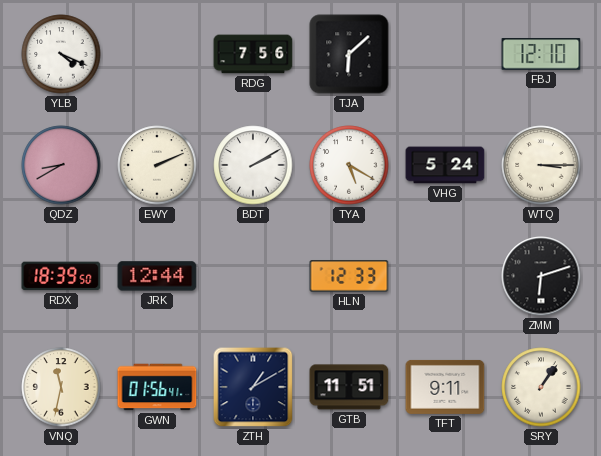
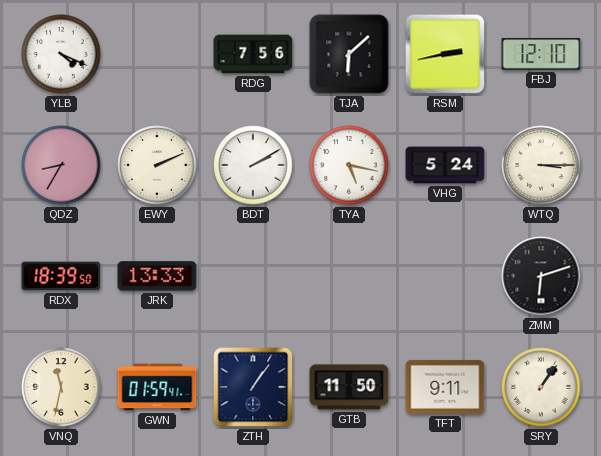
RSM: none -> 2:43
QDZ: 8:40 -> 8:35
TYA: 5:20 -> 5:17
JRK: 12:44 -> 13:33
HLN: 12:33 -> none
GWN: 01:56 -> 01:59
ZTH: 1:10 -> 1:06
GTB: 11:51 -> 11:50
